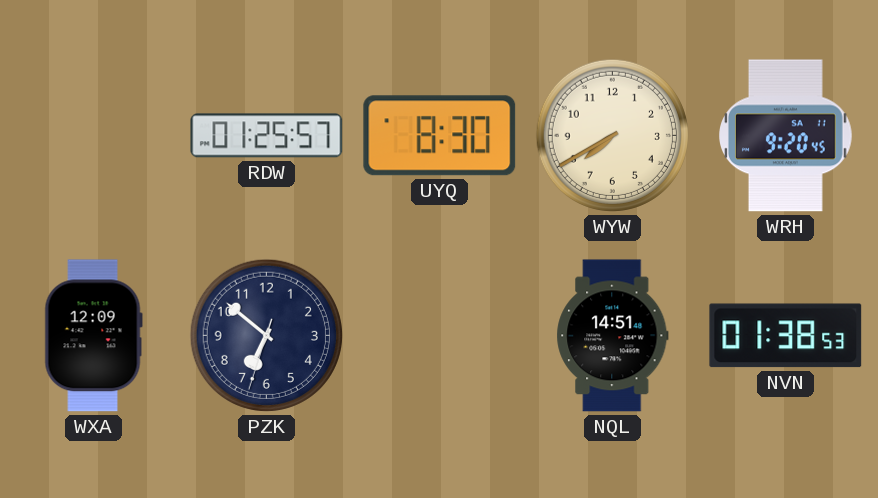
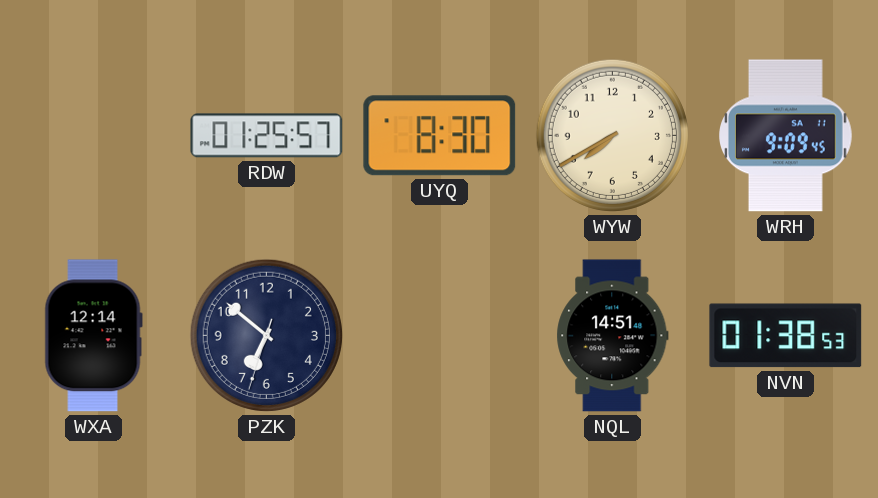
WRH: 9:20 -> 9:09
WXA: 12:09 -> 12:14
